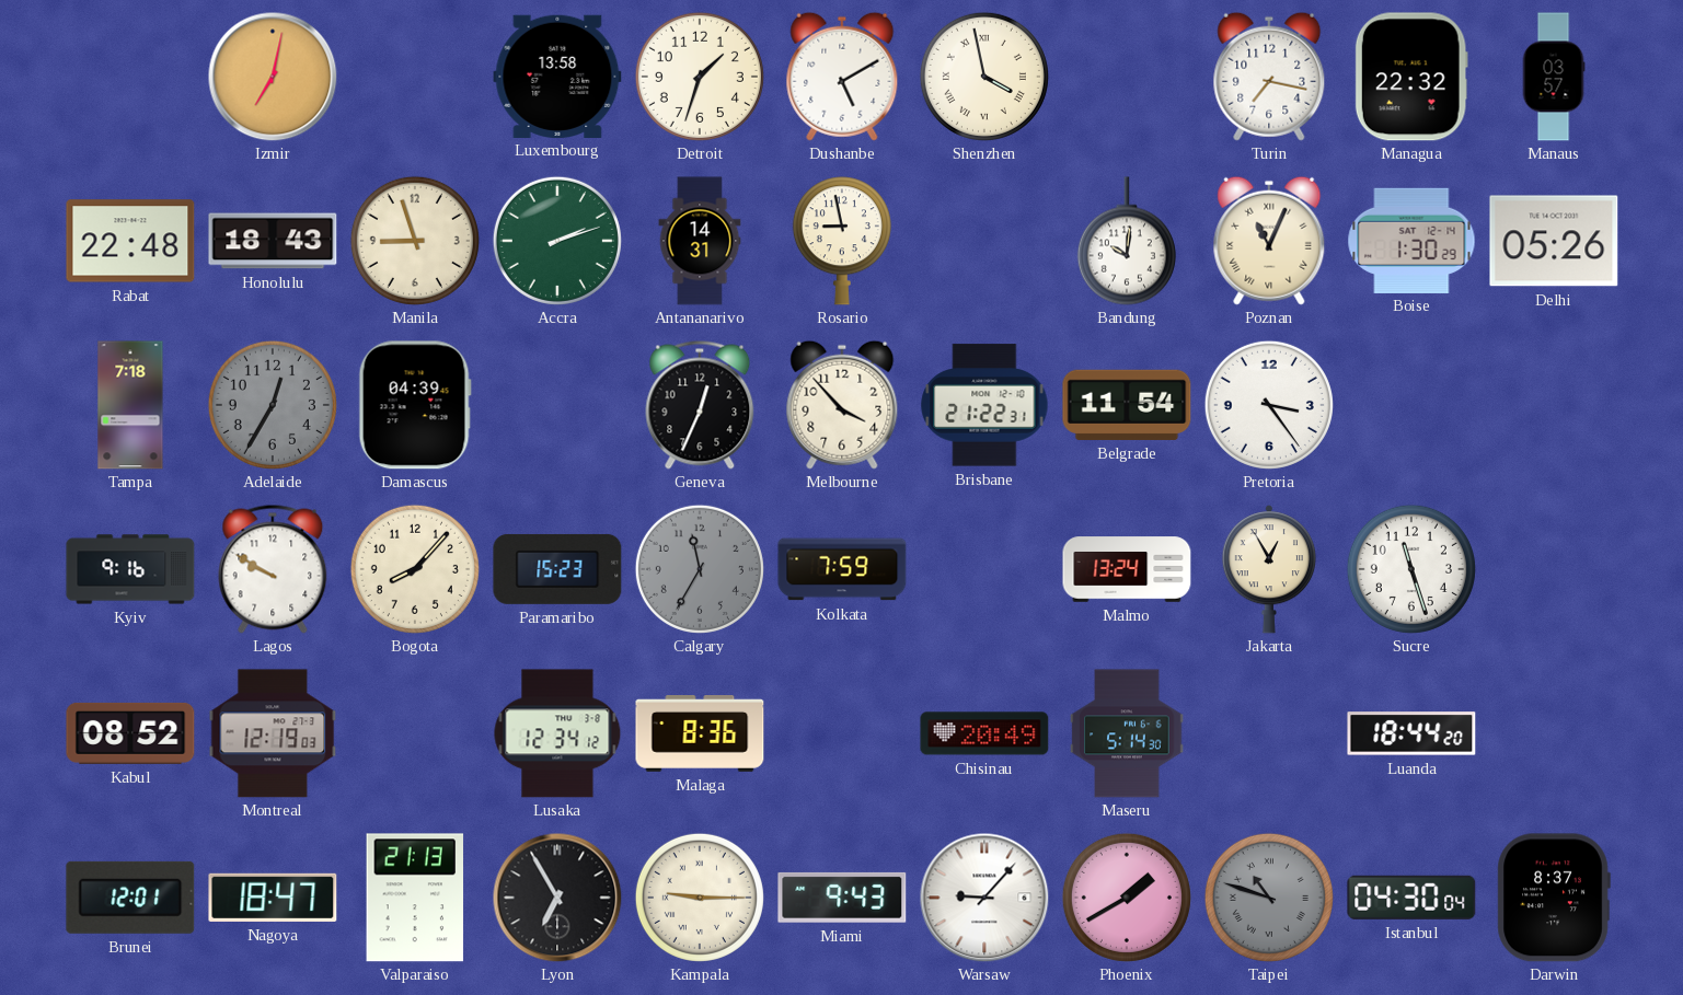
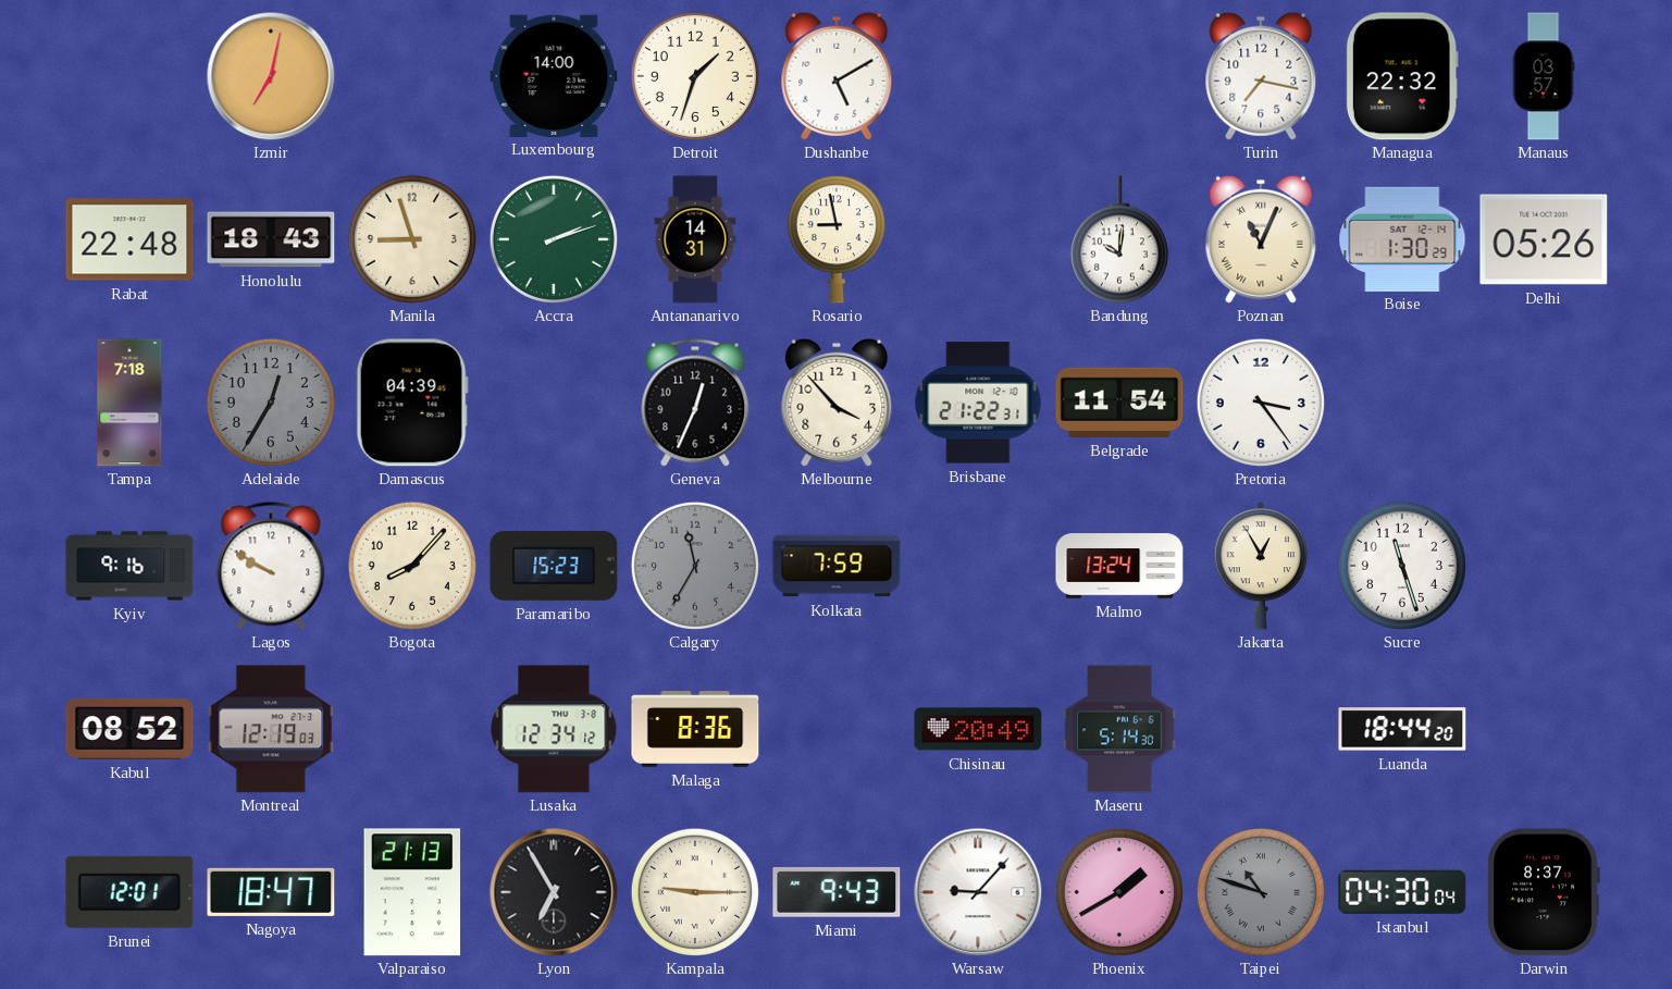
Luxembourg: 13:58 -> 14:00
Shenzhen: 3:58 -> none
